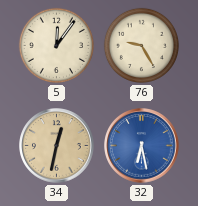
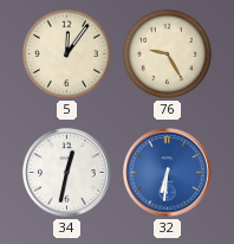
34 dial: champagne -> white
32: 6:28 -> 6:31
